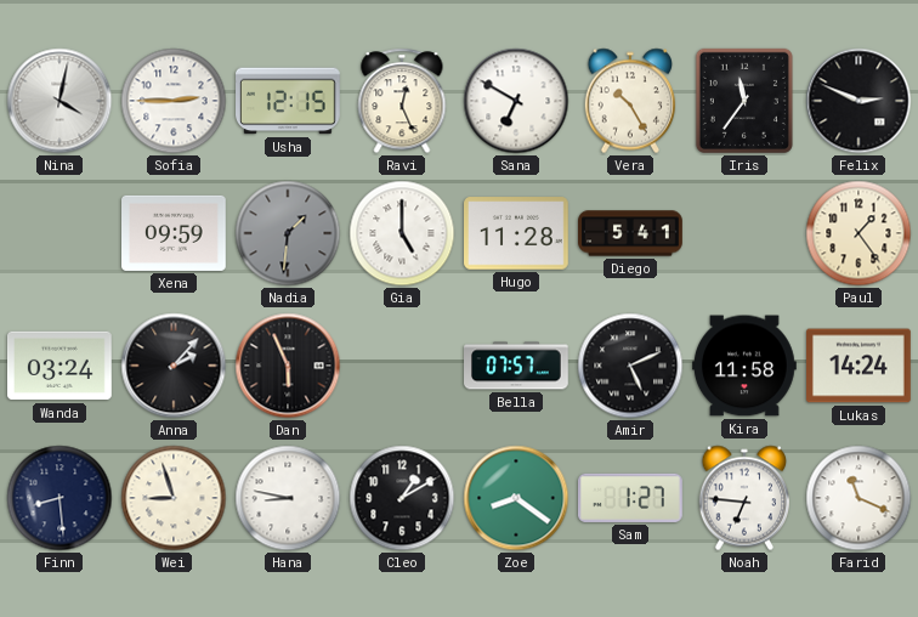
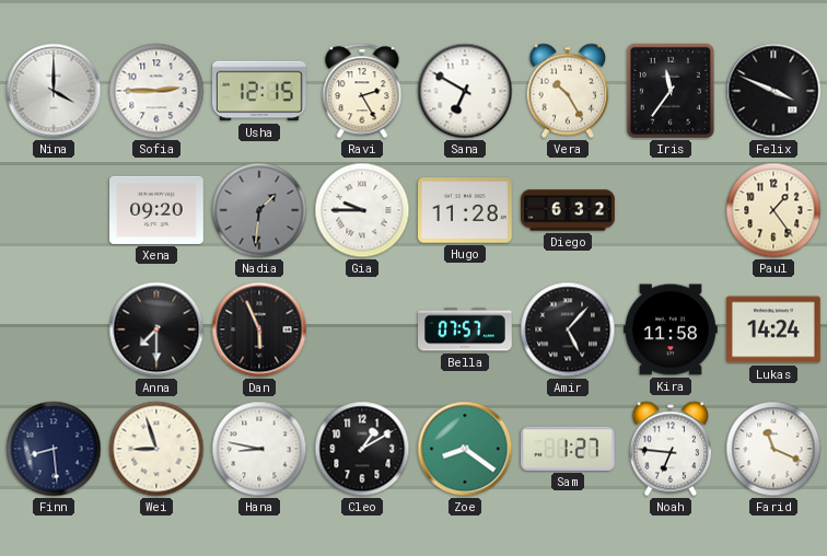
Nina: 4:02 -> 4:00
Ravi: 12:26 -> 2:25
Felix: 2:49 -> 3:49
Xena: 09:59 -> 09:20
Gia: 5:00 -> 9:45
Diego: 5:41 -> 6:32
Wanda: 03:24 -> none
Anna: 2:07 -> 7:30
Amir: 5:11 -> 5:07
